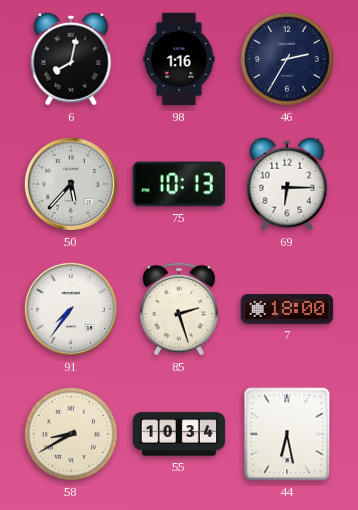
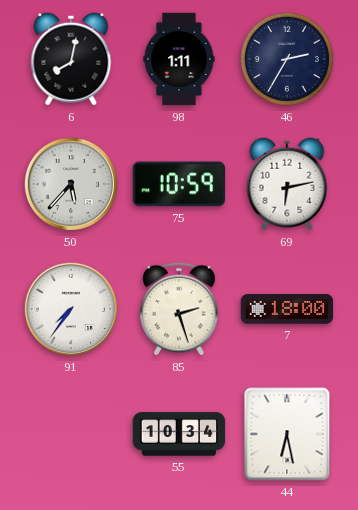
98: 1:16 -> 1:11
75: 10:13 -> 10:59
69: 6:15 -> 6:13
58: 8:40 -> none
